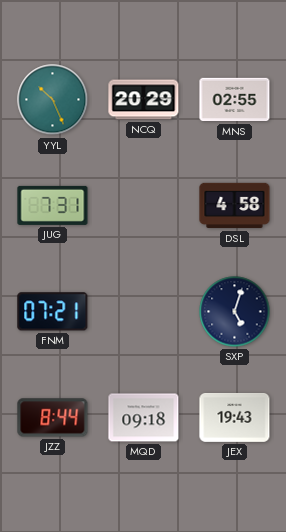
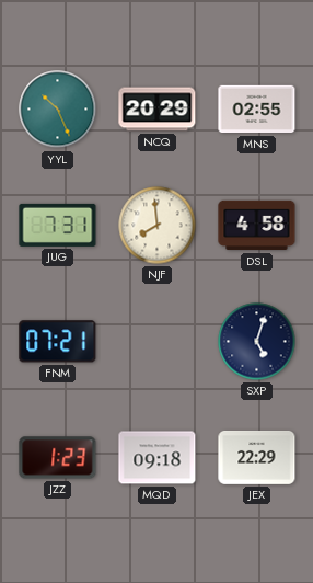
NJF: none -> 7:59
JZZ: 8:44 -> 1:23
JEX: 19:43 -> 22:29
